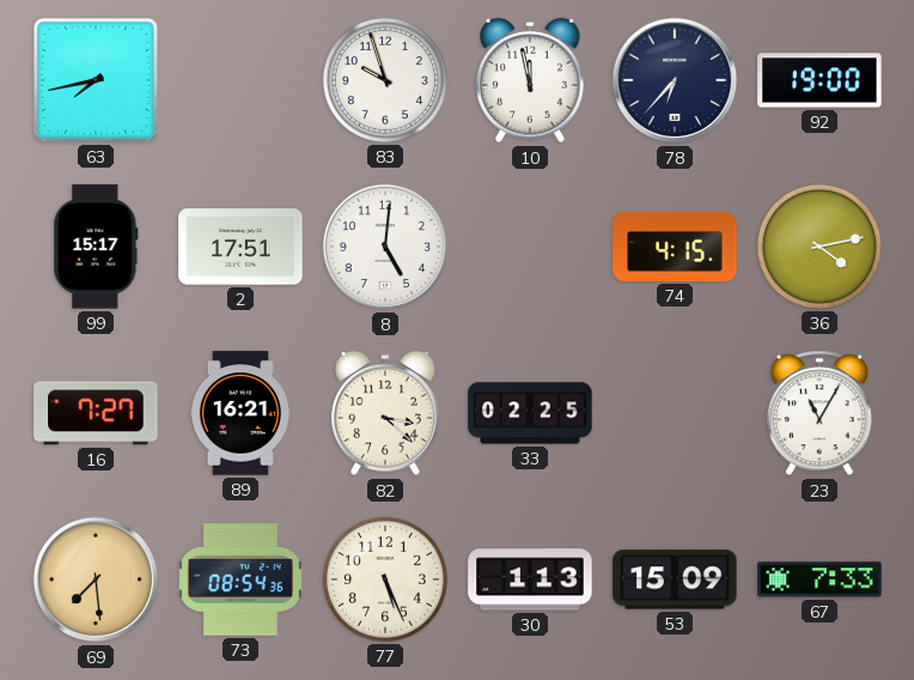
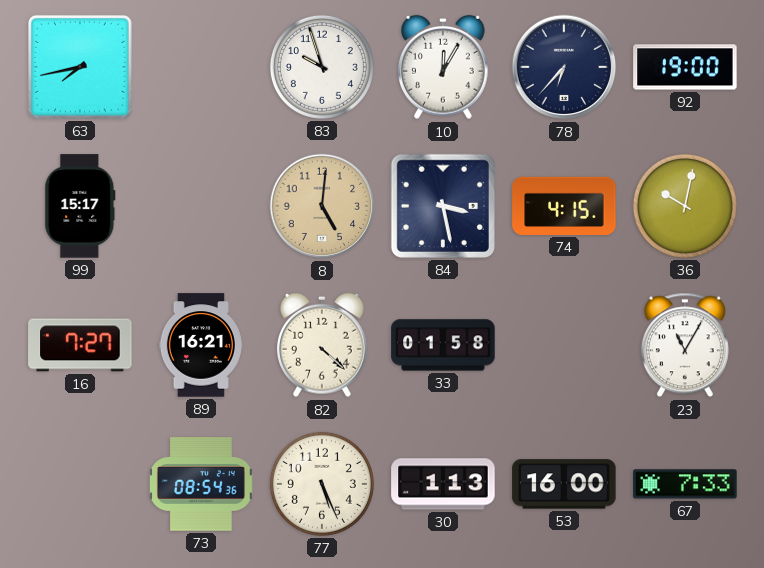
10: 11:58 -> 12:05
2: 17:51 -> none
8 dial: white -> champagne
84: none -> 3:28
36: 4:13 -> 10:02
82: 3:22 -> 4:22
33: 02:25 -> 01:58
69: 7:29 -> none
53: 15:09 -> 16:00
